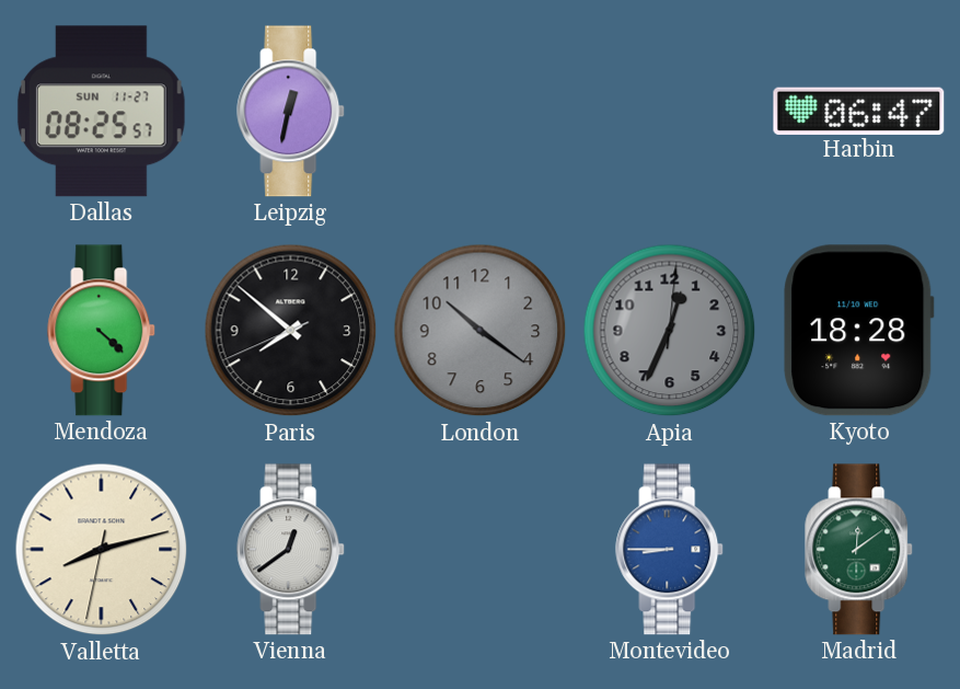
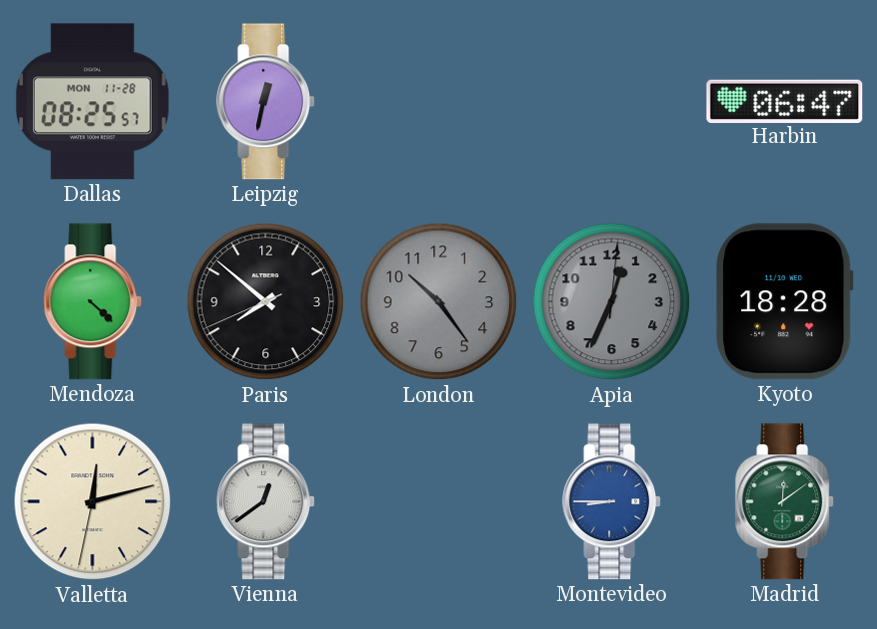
Dallas date: SUN 11-27 -> MON 11-28
London: 10:21 -> 10:24
Valletta: 8:12 -> 12:12
